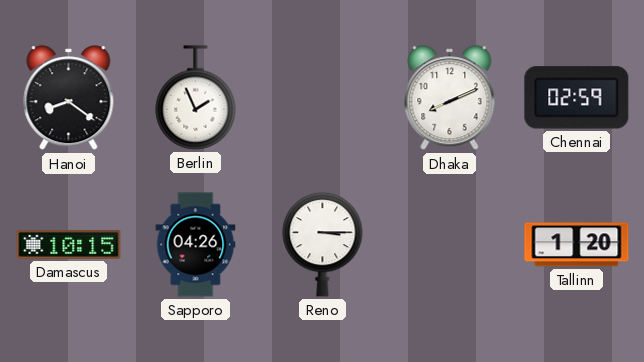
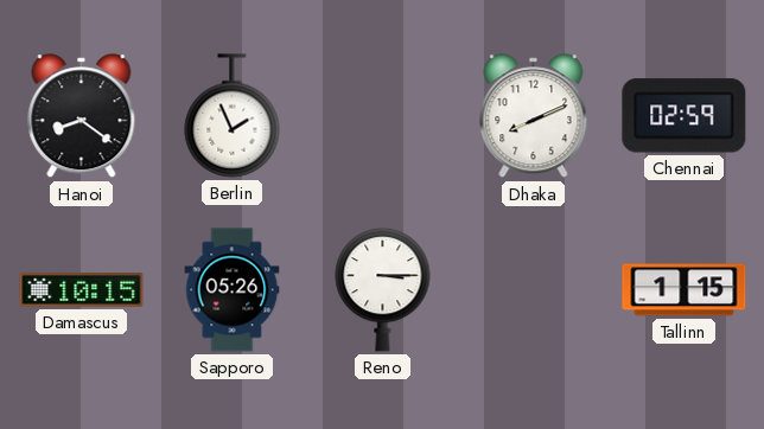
Sapporo: 04:26 -> 05:26
Tallinn: 1:20 -> 1:15
